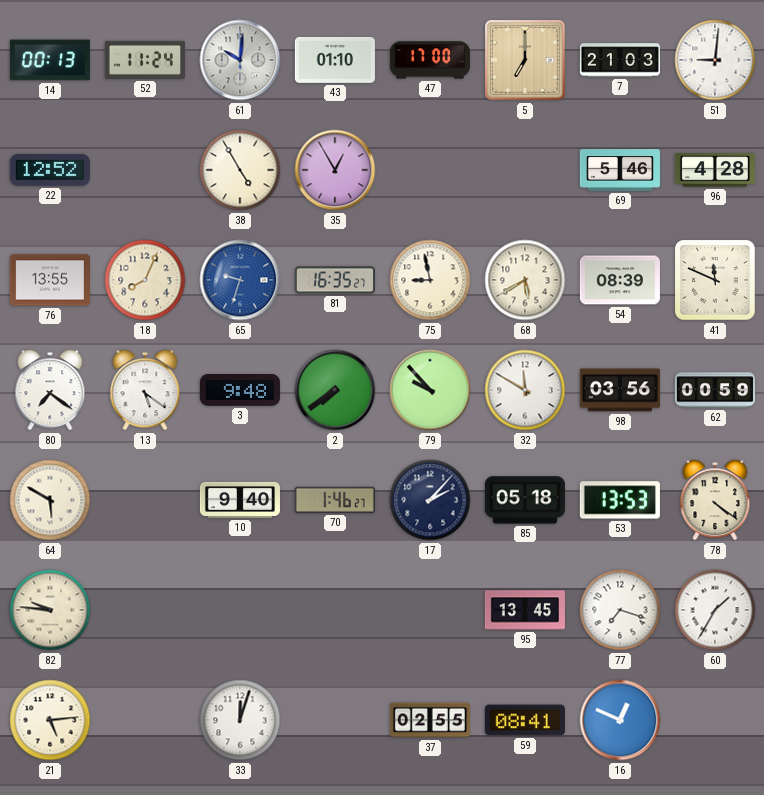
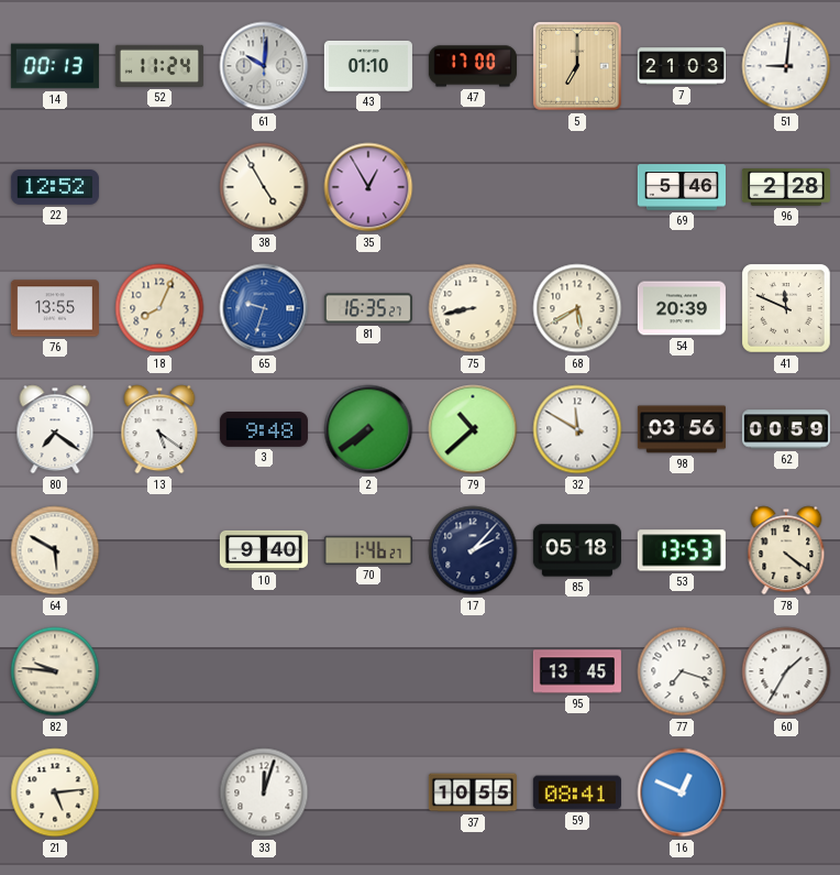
96: 4:28 -> 2:28
75: 8:58 -> 8:43
54: 08:39 -> 20:39
79: 9:53 -> 10:38
37: 02:55 -> 10:55
